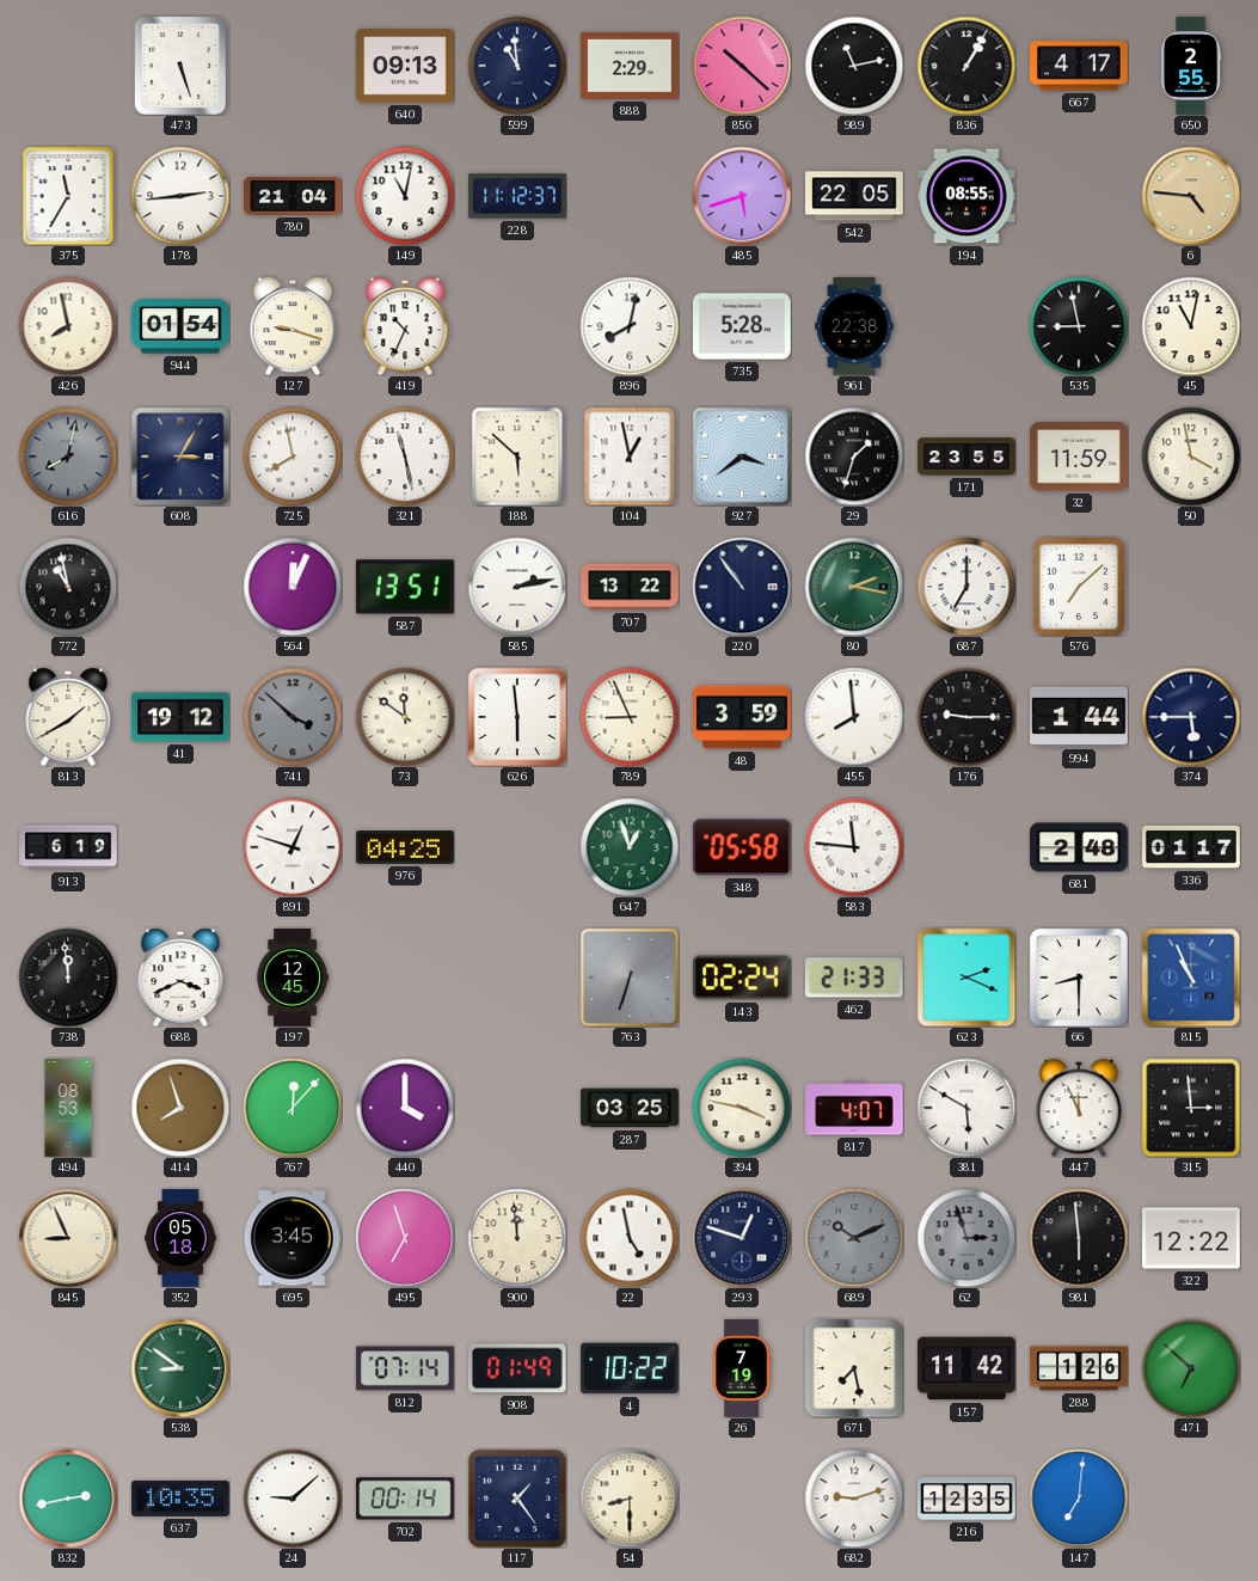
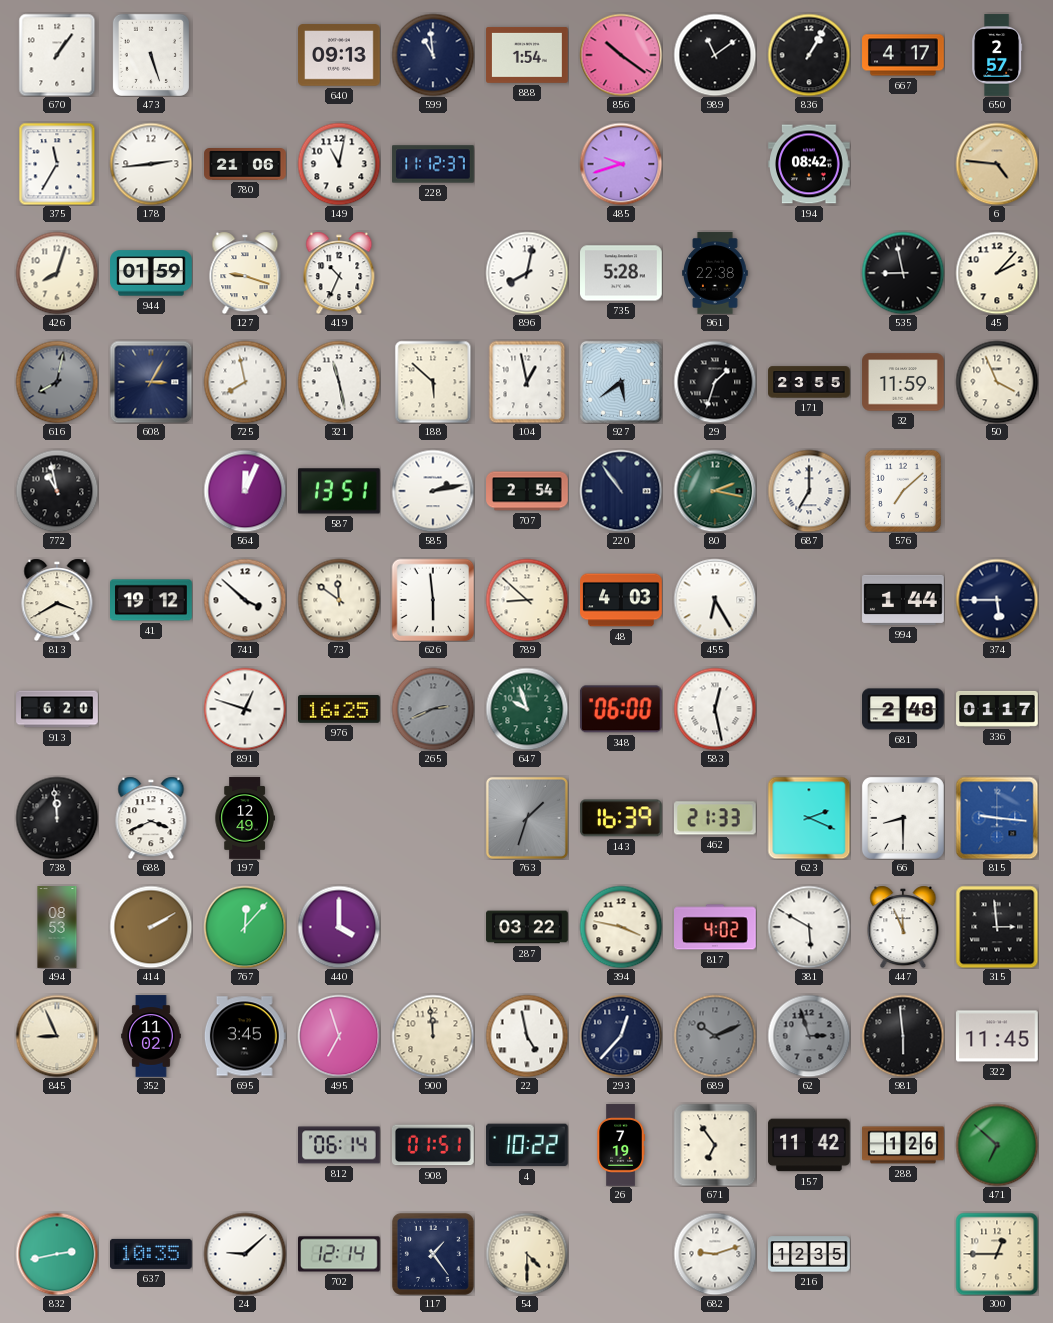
670: none -> 1:06
888: 2:29 -> 1:54
856: 10:22 -> 10:21
989: 11:13 -> 11:09
650: 2:55 -> 2:57
780: 21:04 -> 21:06
485: 5:42 -> 9:42
542: 22:05 -> none
194: 08:55 -> 08:42
426: 7:58 -> 8:03
944: 01:54 -> 01:59
45: 11:02 -> 2:07
927: 3:39 -> 5:39
50: 3:58 -> 3:56
707: 13:22 -> 2:54
813: 1:40 -> 3:40
741 dial: grey -> white
789: 8:56 -> 8:52
48: 3:59 -> 4:03
455: 7:59 -> 6:25
176: 9:15 -> none
913: 6:19 -> 6:20
976: 04:25 -> 16:25
265: none -> 2:41
647: 12:57 -> 9:57
348: 05:58 -> 06:00
583: 11:46 -> 12:28
197: 12:45 -> 12:49
763: 6:33 -> 1:33
143: 02:24 -> 16:39
815: 10:56 -> 9:16
414: 7:57 -> 2:10
287: 03:25 -> 03:22
817: 4:07 -> 4:02
352: 05:18 -> 11:02
293: 12:48 -> 12:37
322: 12:22 -> 11:45
538: 8:51 -> none
812: 07:14 -> 06:14
908: 01:49 -> 01:51
671: 7:28 -> 6:54
702: 00:14 -> 12:14
54: 8:30 -> 4:30
147: 7:01 -> none
300: none -> 12:45
